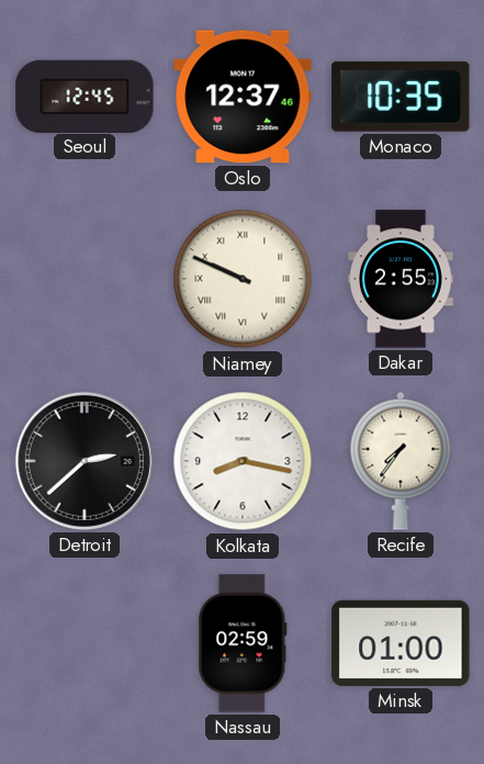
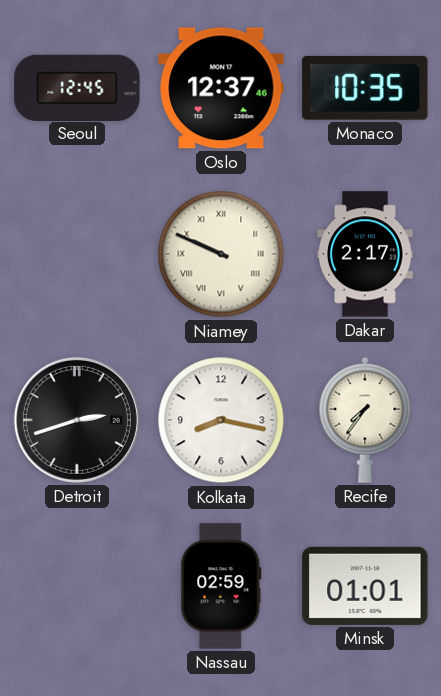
Dakar: 2:55 -> 2:17
Detroit: 2:38 -> 2:42
Minsk: 01:00 -> 01:01
